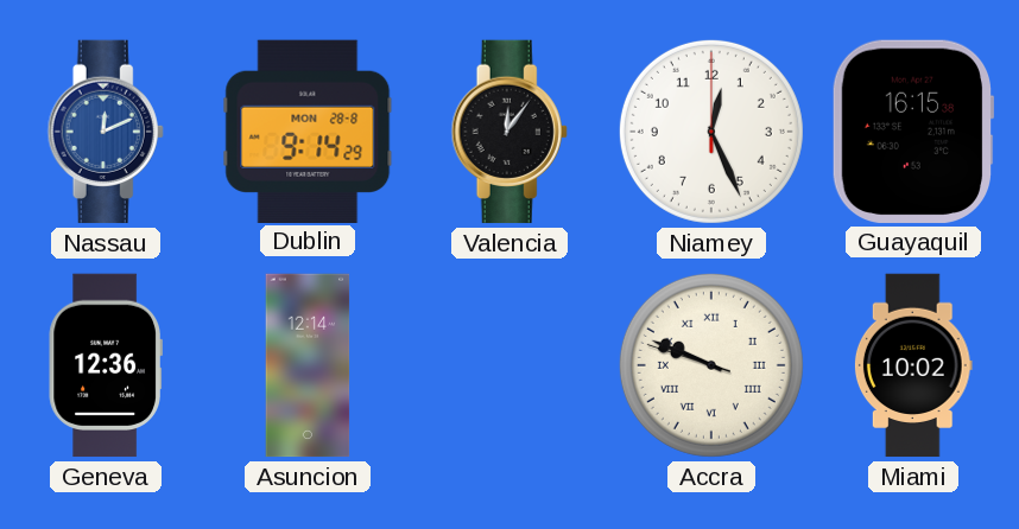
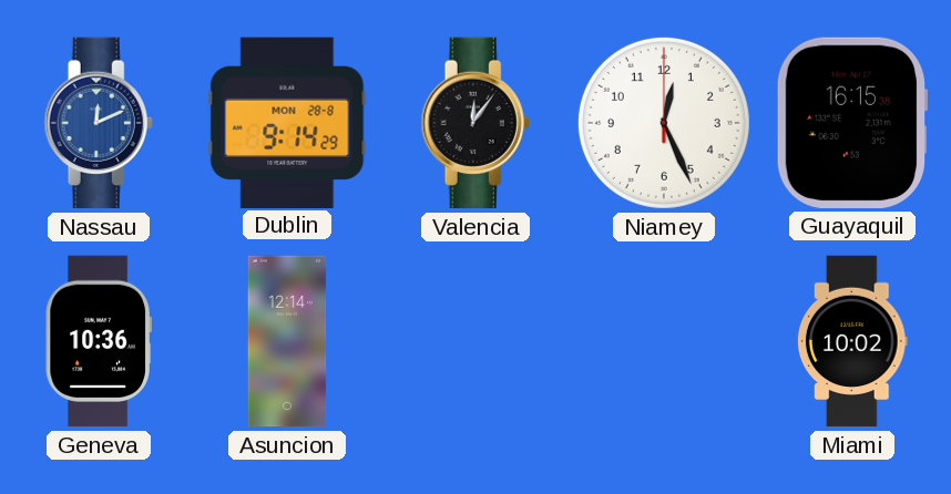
Geneva: 12:36 -> 10:36
Accra: 9:48 -> none
